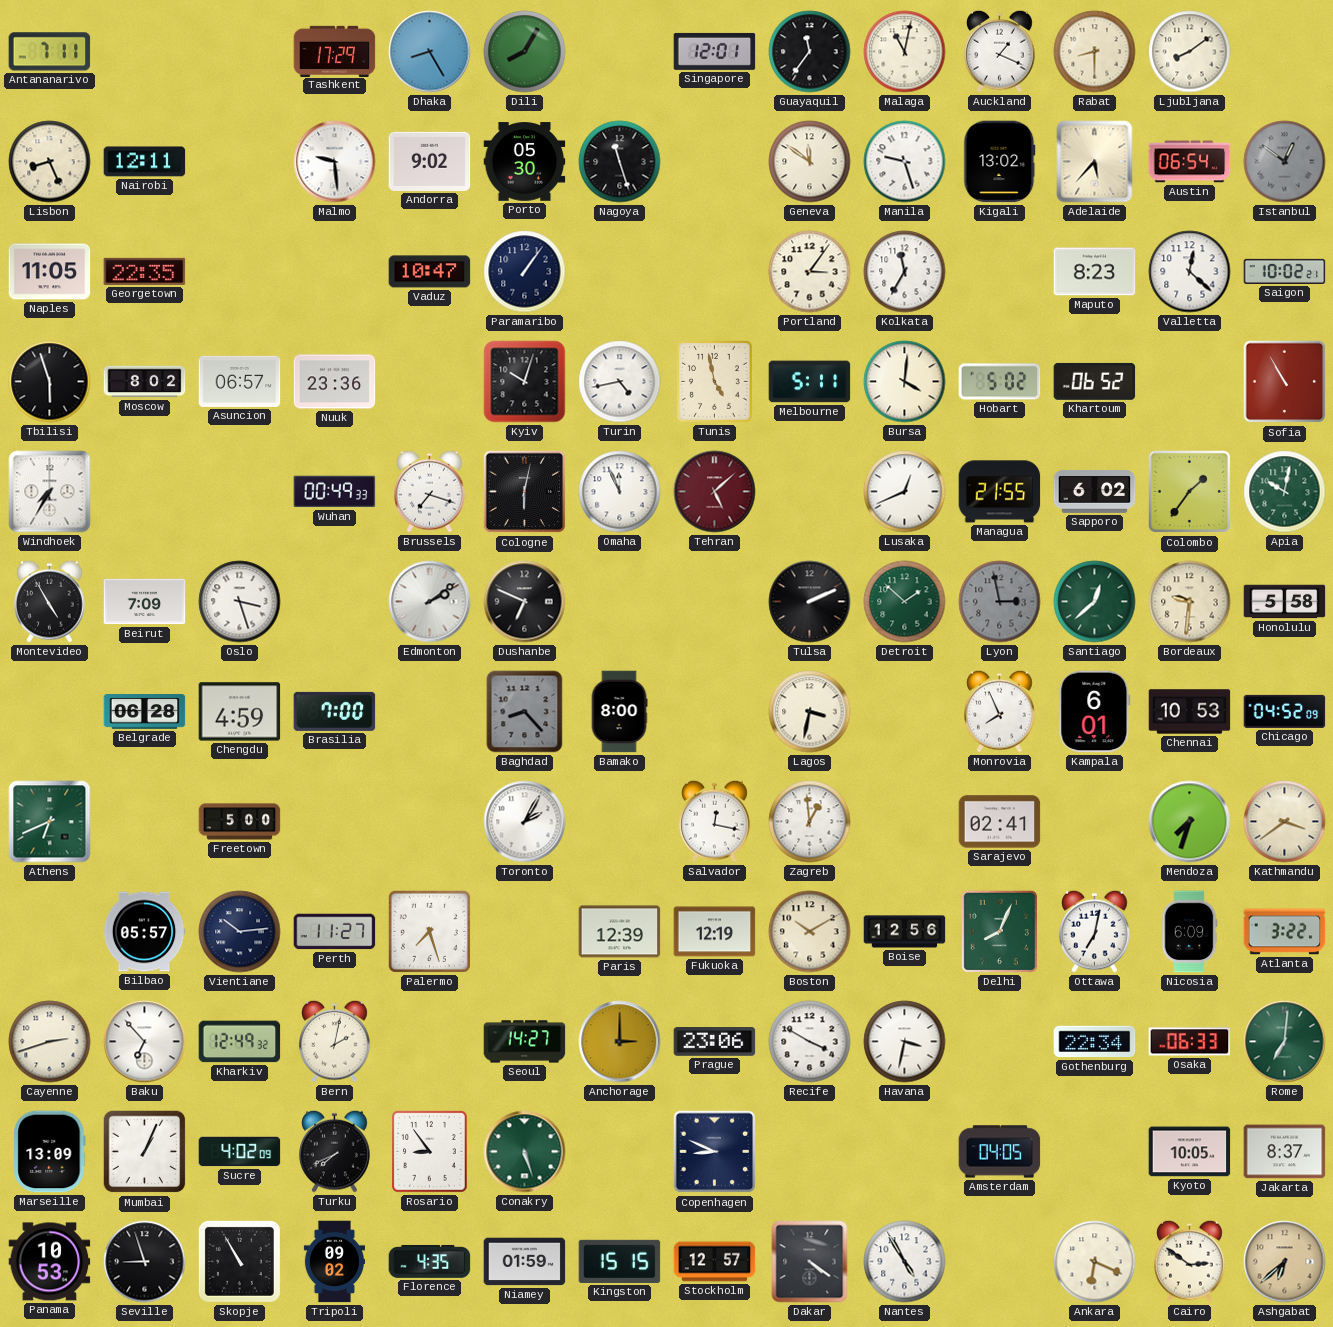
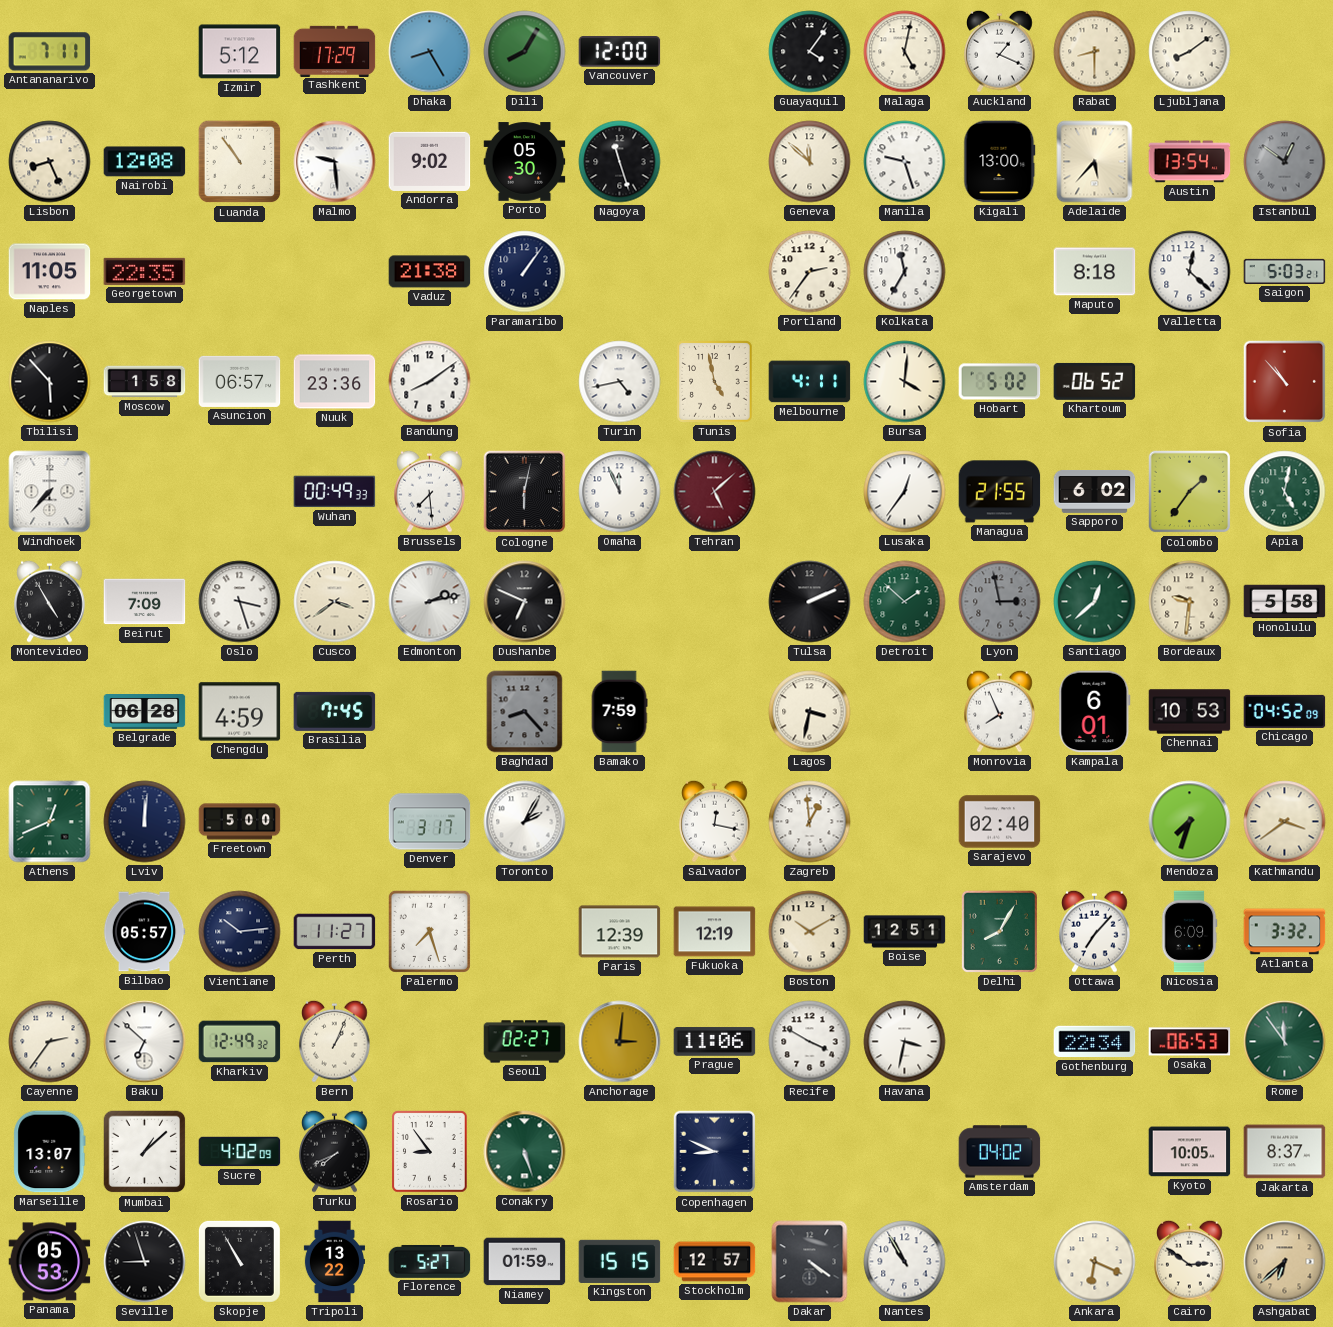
Izmir: none -> 5:12
Vancouver: none -> 12:00
Singapore: 12:01 -> none
Guayaquil: 11:36 -> 4:06
Malaga: 11:02 -> 5:02
Nairobi: 12:11 -> 12:08
Luanda: none -> 10:54
Geneva: 11:51 -> 11:52
Kigali: 13:02 -> 13:00
Austin: 06:54 -> 13:54
Vaduz: 10:47 -> 21:38
Portland: 3:06 -> 2:36
Maputo: 8:23 -> 8:18
Saigon: 10:02 -> 5:03
Tbilisi: 5:57 -> 5:53
Moscow: 8:02 -> 1:58
Bandung: none -> 8:09
Kyiv: 10:03 -> none
Melbourne: 5:11 -> 4:11
Sofia: 10:55 -> 10:53
Windhoek: 7:35 -> 7:37
Brussels: 7:18 -> 7:29
Lusaka: 12:41 -> 12:36
Apia: 10:02 -> 5:02
Cusco: none -> 3:39
Edmonton: 2:09 -> 2:13
Brasilia: 7:00 -> 7:45
Bamako: 8:00 -> 7:59
Athens: 6:41 -> 12:41
Lviv: none -> 12:01
Denver: none -> 3:17
Sarajevo: 02:41 -> 02:40
Boise: 12:56 -> 12:51
Delhi: 8:04 -> 8:05
Ottawa: 7:02 -> 7:07
Atlanta: 3:22 -> 3:32
Cayenne: 2:42 -> 2:36
Baku: 6:53 -> 6:52
Bern: 2:02 -> 1:04
Seoul: 14:27 -> 02:27
Anchorage: 3:00 -> 3:01
Prague: 23:06 -> 11:06
Osaka: 06:33 -> 06:53
Rome: 7:01 -> 11:54
Marseille: 13:09 -> 13:07
Mumbai: 1:04 -> 1:08
Amsterdam: 04:05 -> 04:02
Panama: 10:53 -> 05:53
Tripoli: 09:02 -> 13:22
Florence: 4:35 -> 5:27
Nantes: 4:55 -> 10:55
